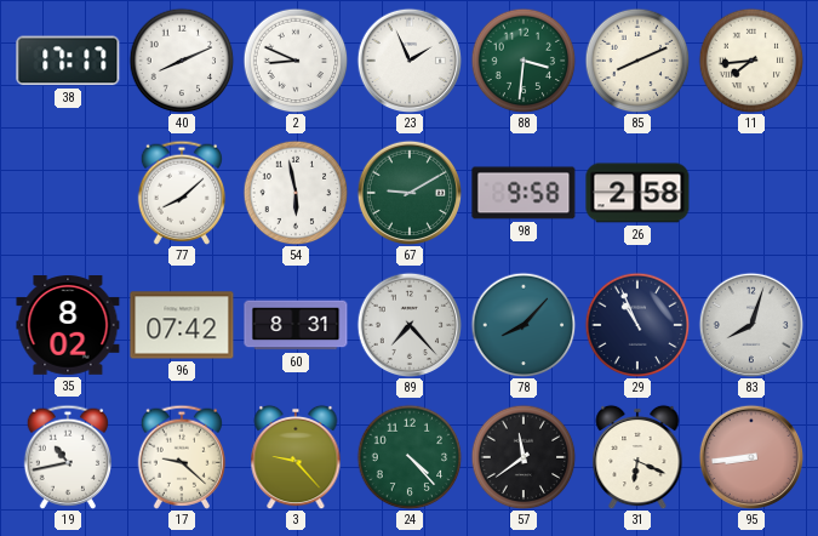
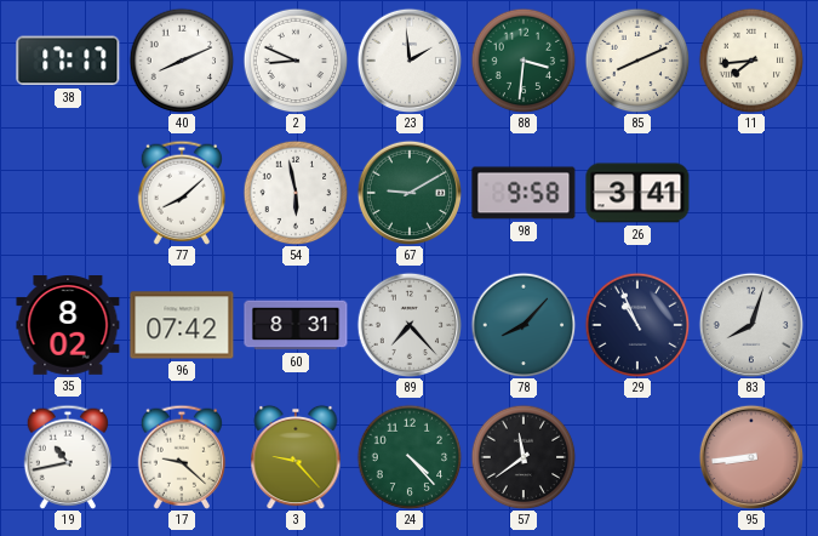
23: 1:56 -> 1:59
26: 2:58 -> 3:41
31: 6:19 -> none
